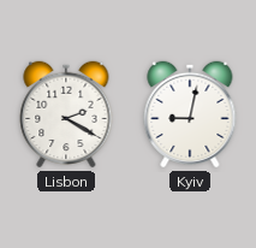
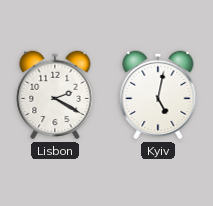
Kyiv: 9:02 -> 5:02
